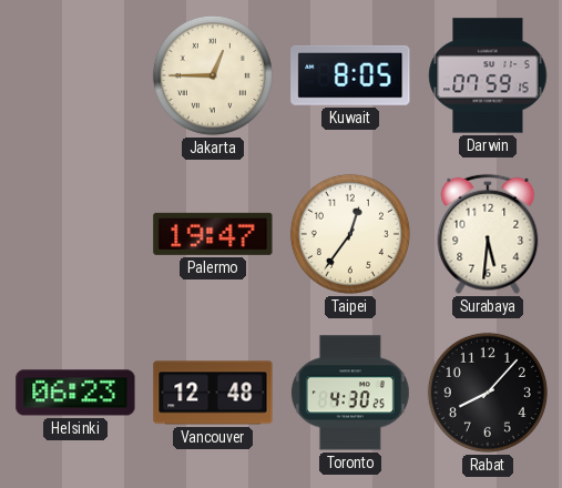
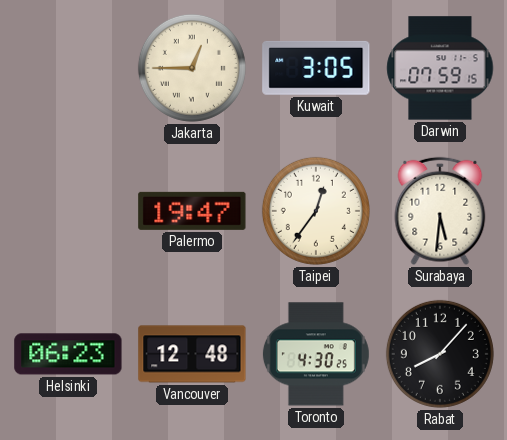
Kuwait: 8:05 -> 3:05
